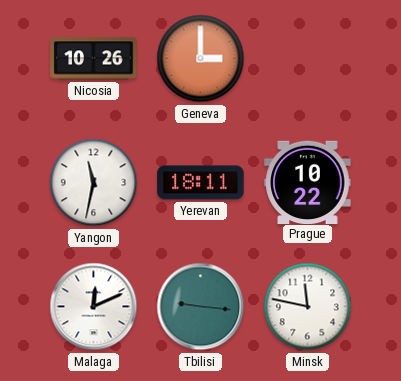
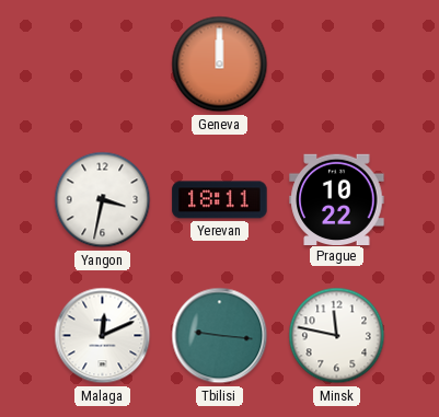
Nicosia: 10:26 -> none
Geneva: 3:00 -> 12:00
Yangon: 11:32 -> 3:32
